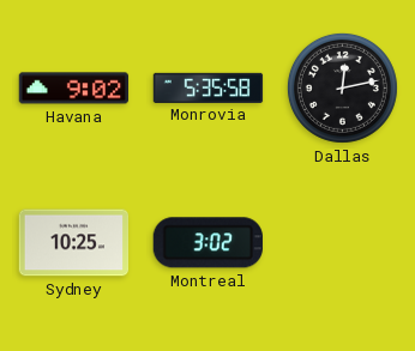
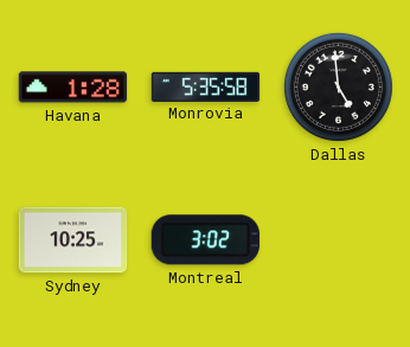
Havana: 9:02 -> 1:28
Dallas: 12:13 -> 4:59
